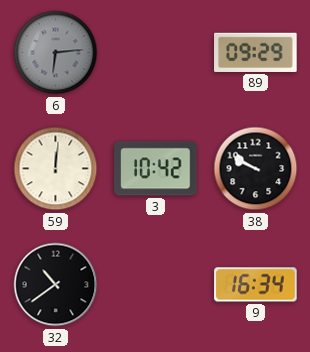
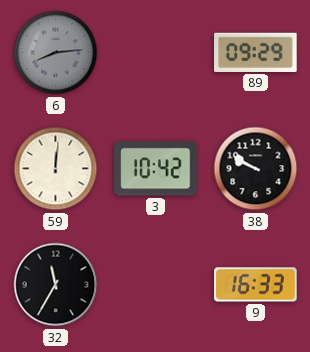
6: 6:14 -> 8:14
32: 10:39 -> 11:35
9: 16:34 -> 16:33
